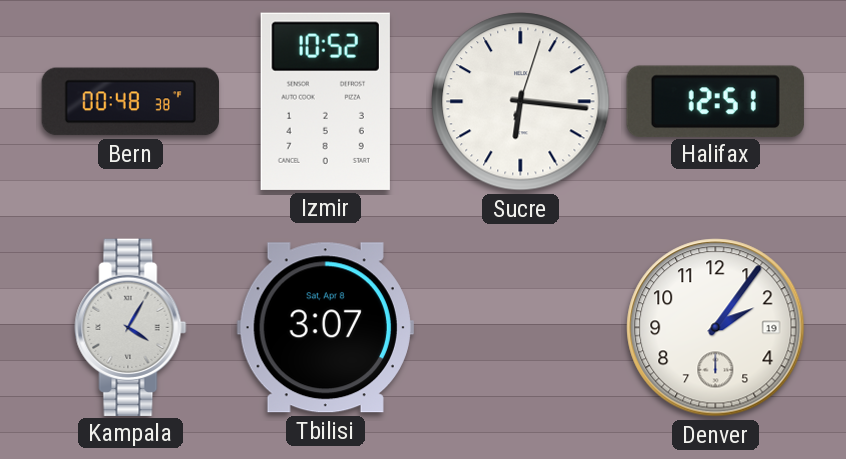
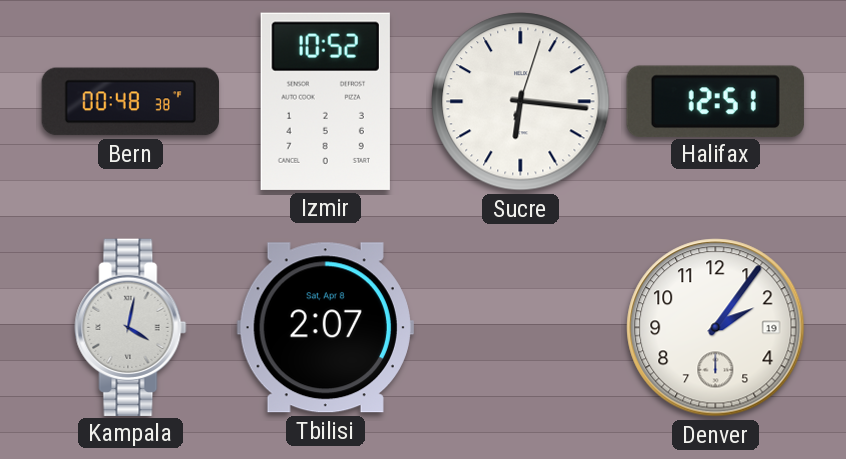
Kampala: 4:05 -> 4:02
Tbilisi: 3:07 -> 2:07
